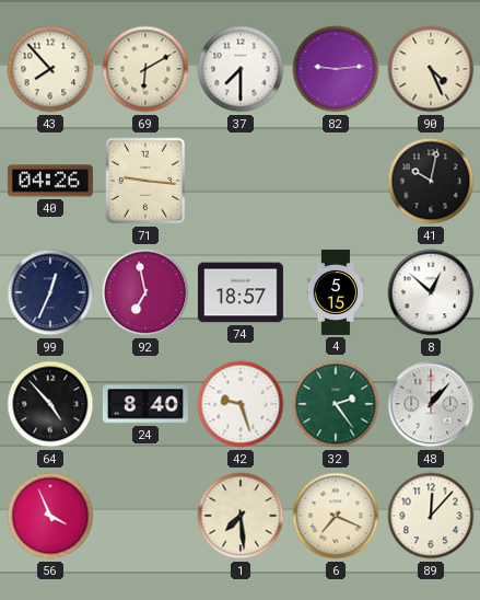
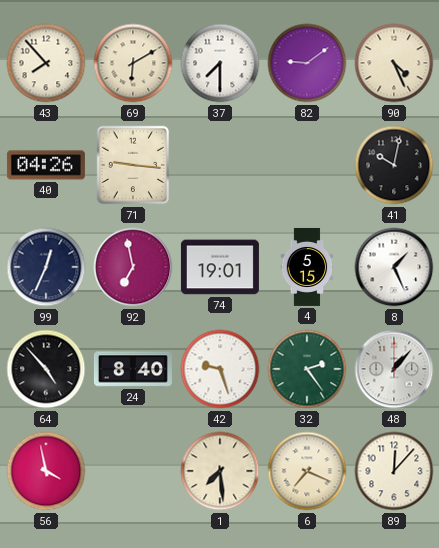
82: 9:14 -> 9:09
74: 18:57 -> 19:01
8: 12:52 -> 1:26
56: 3:56 -> 3:58
